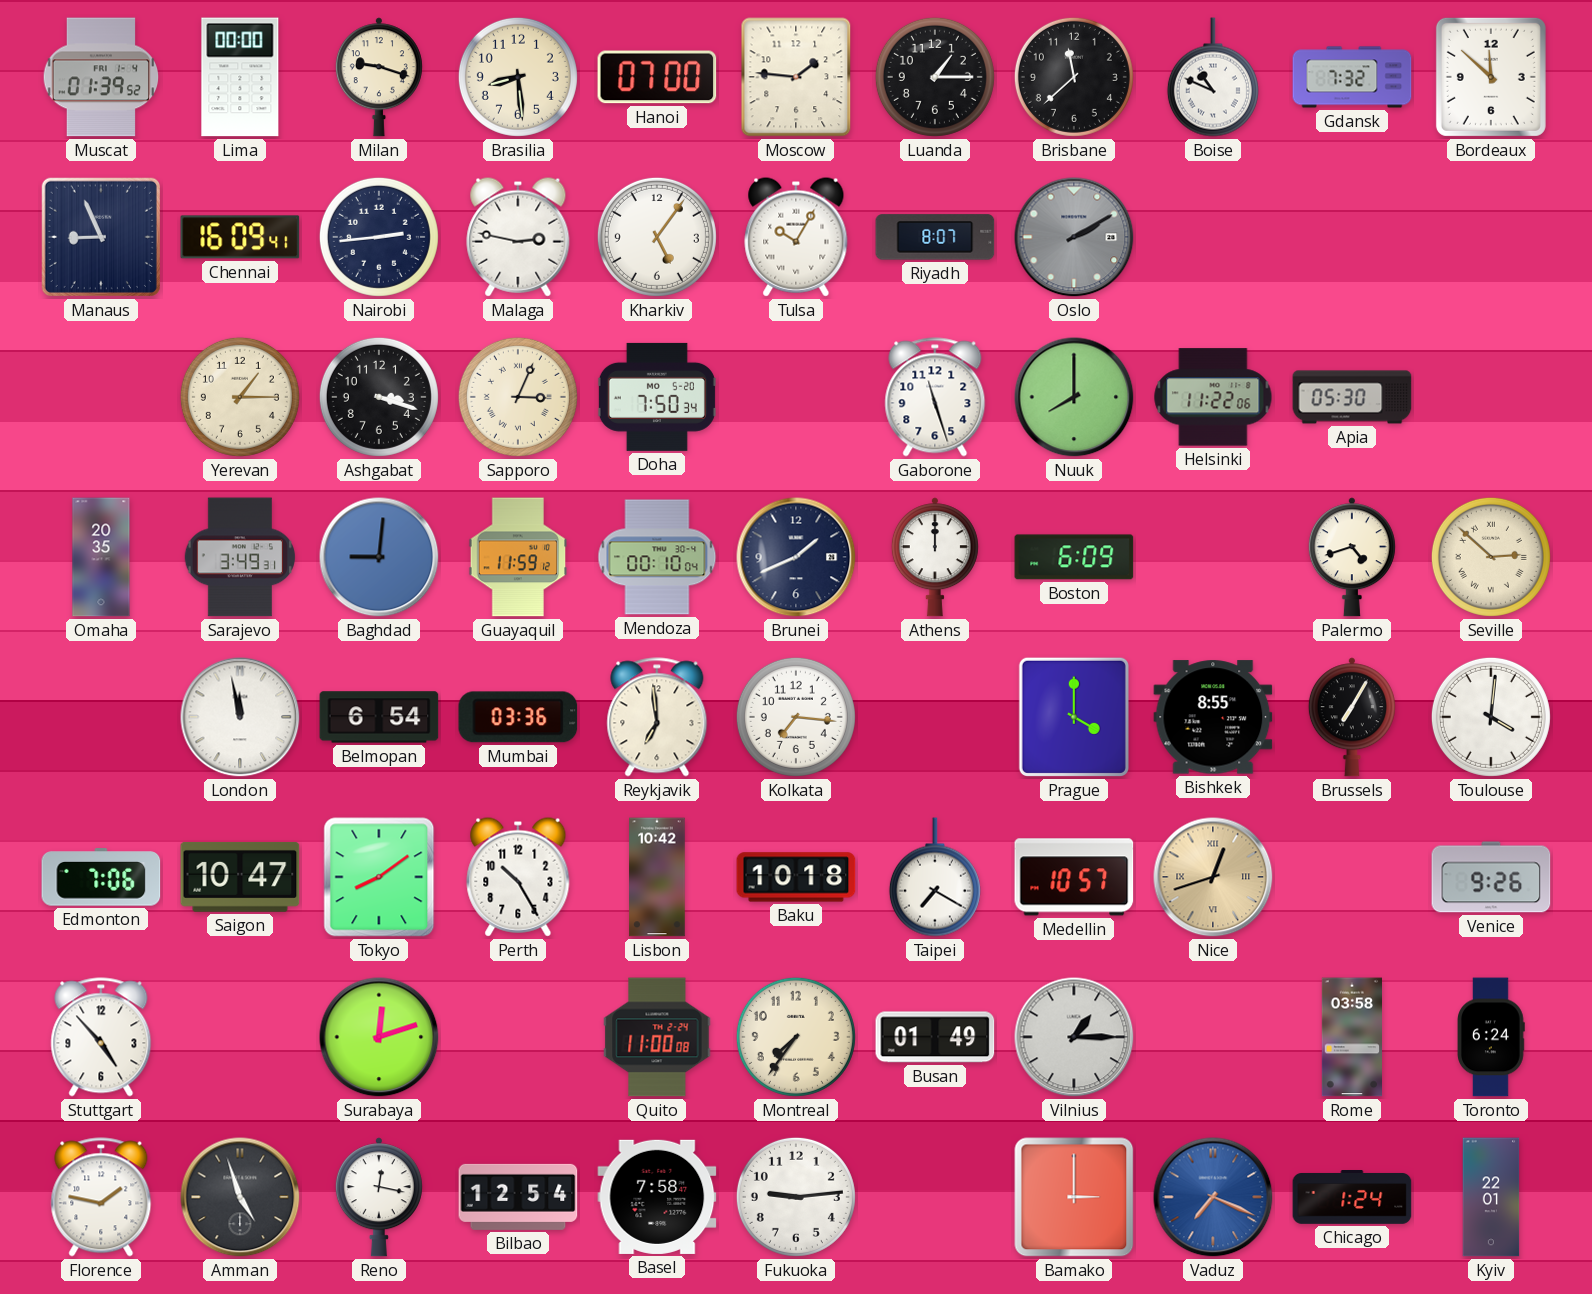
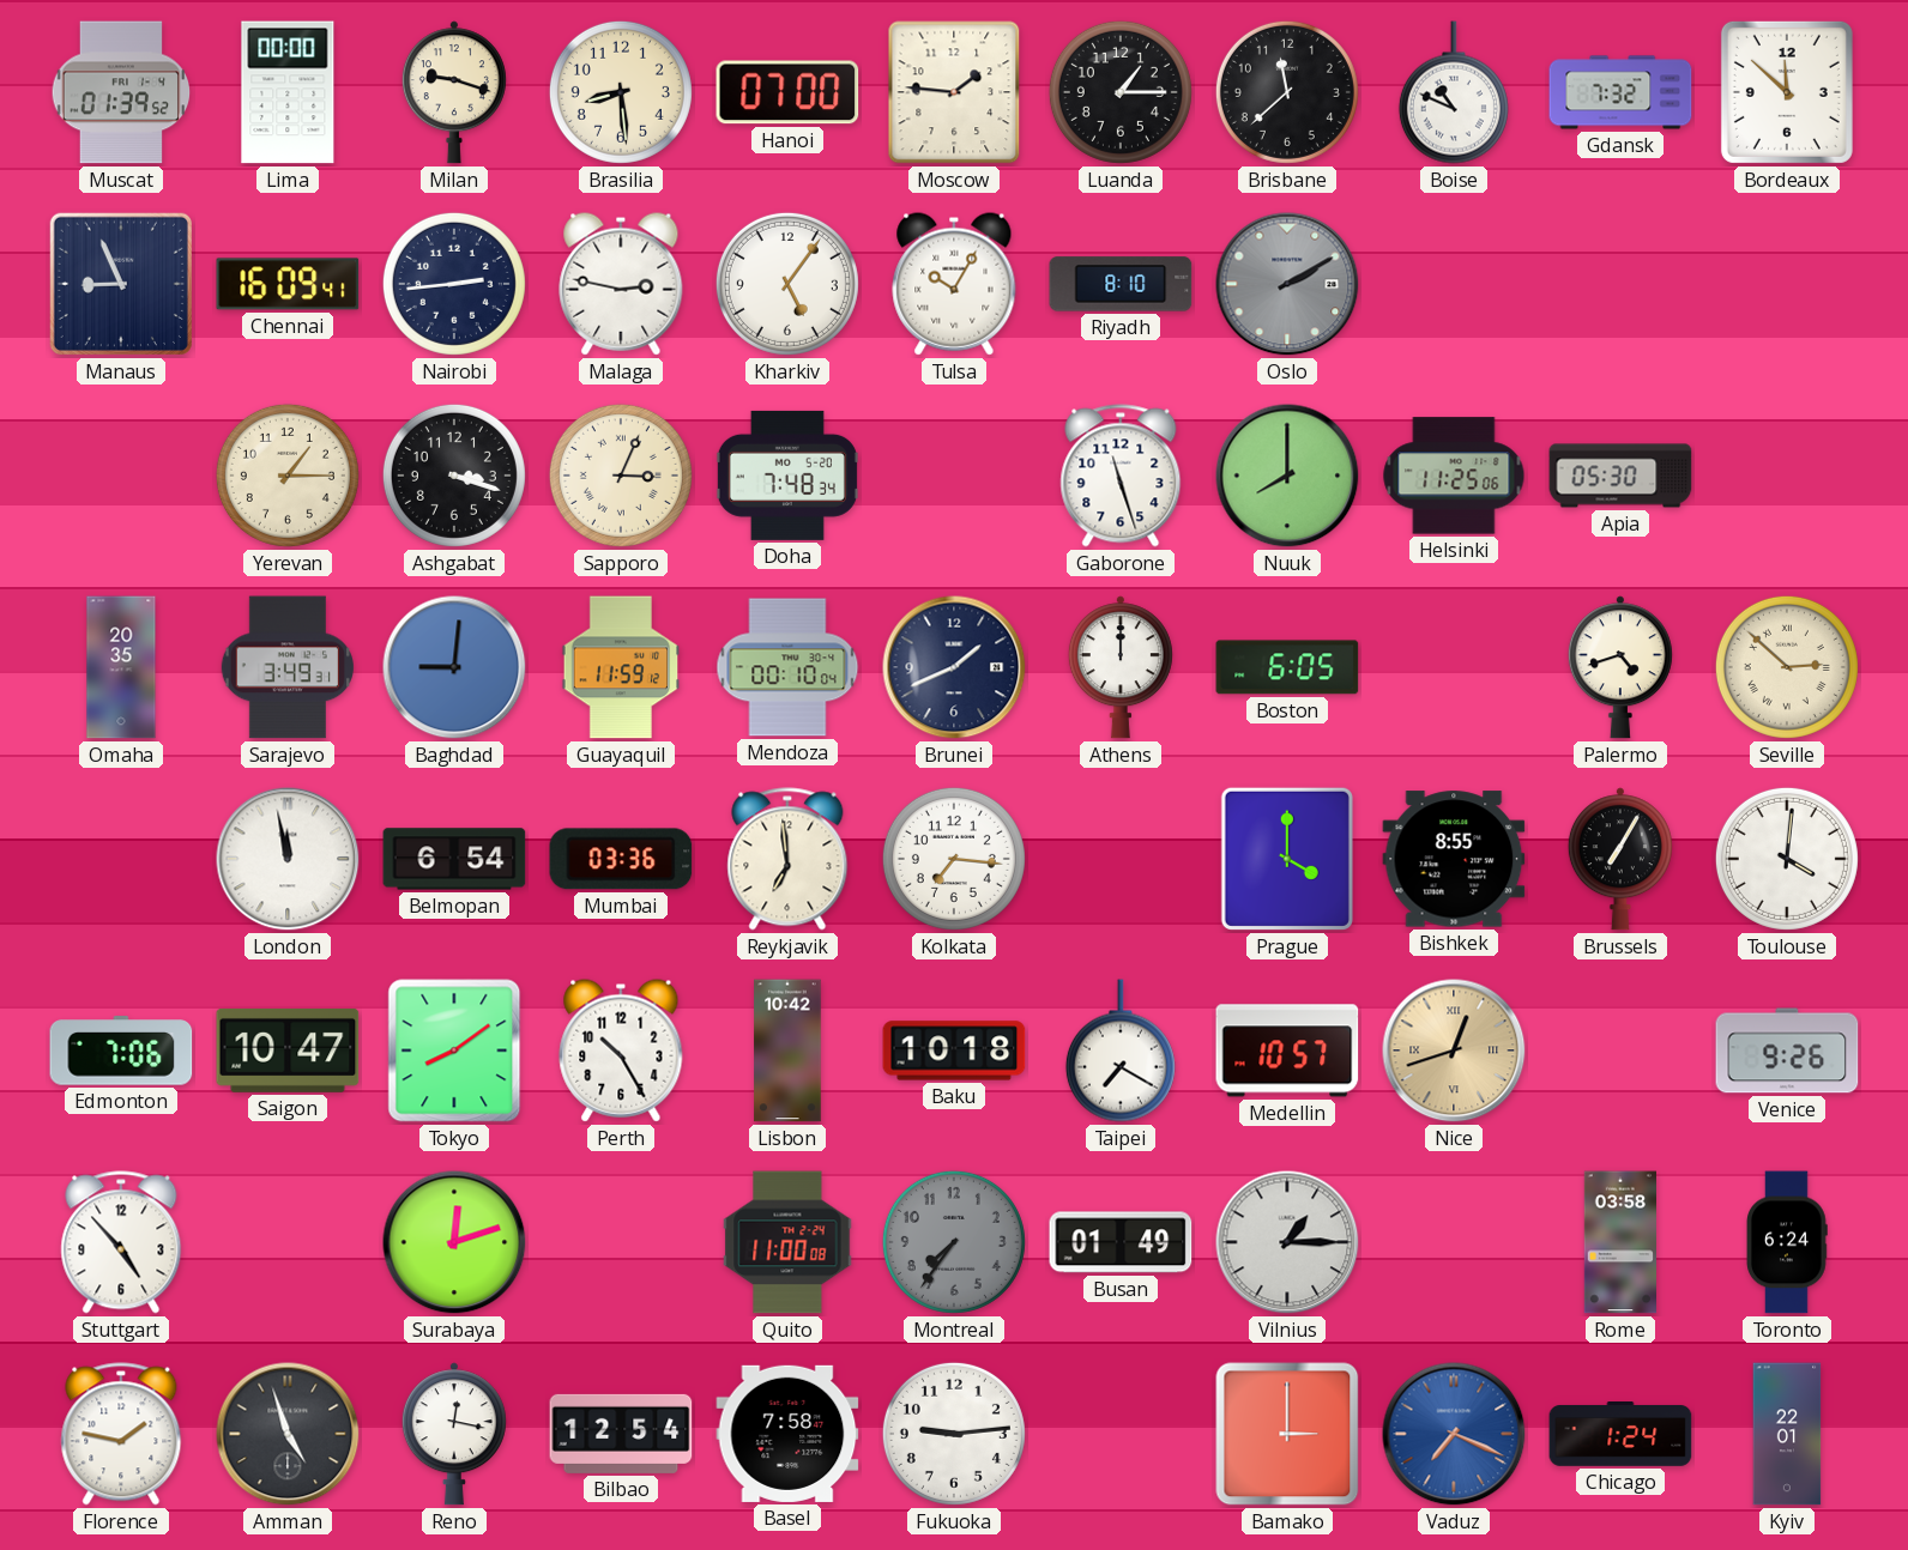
Riyadh: 8:07 -> 8:10
Doha: 7:50 -> 7:48
Helsinki: 11:22 -> 11:25
Boston: 6:09 -> 6:05
Montreal dial: cream -> grey
